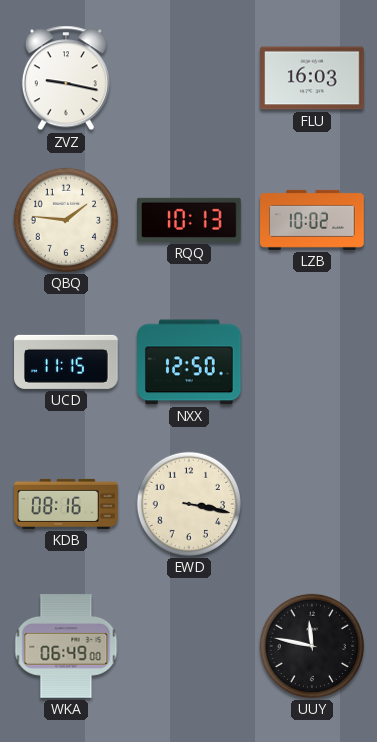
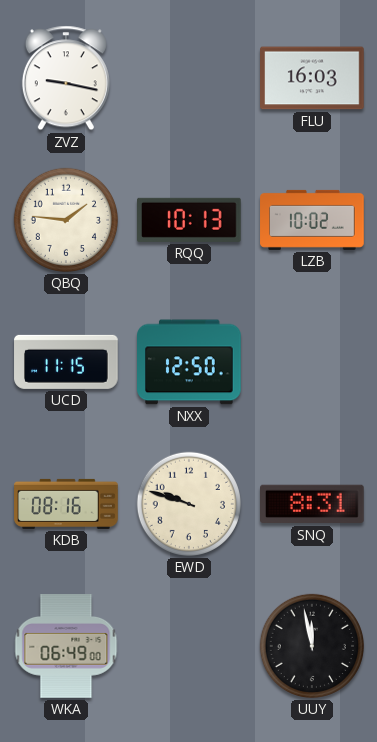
EWD: 3:17 -> 9:48
SNQ: none -> 8:31
UUY: 11:47 -> 11:58
